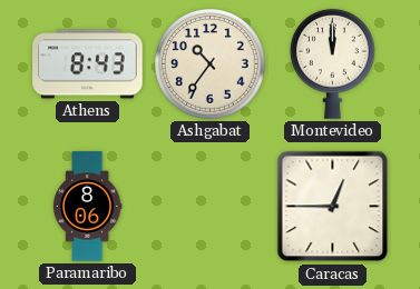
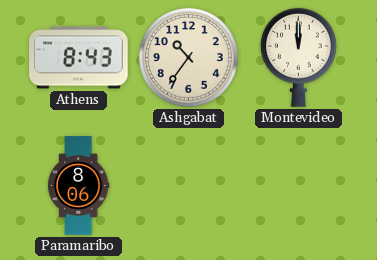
Caracas: 12:45 -> none
